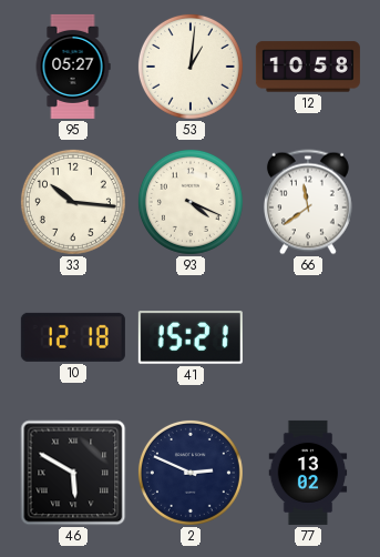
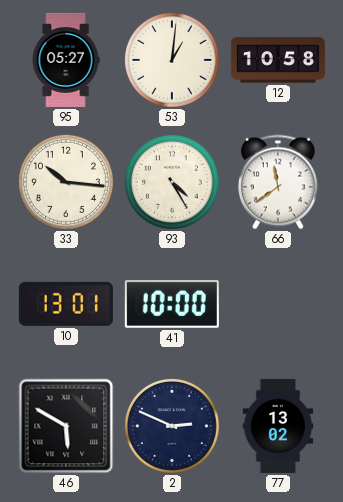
93: 4:19 -> 4:25
10: 12:18 -> 13:01
41: 15:21 -> 10:00
